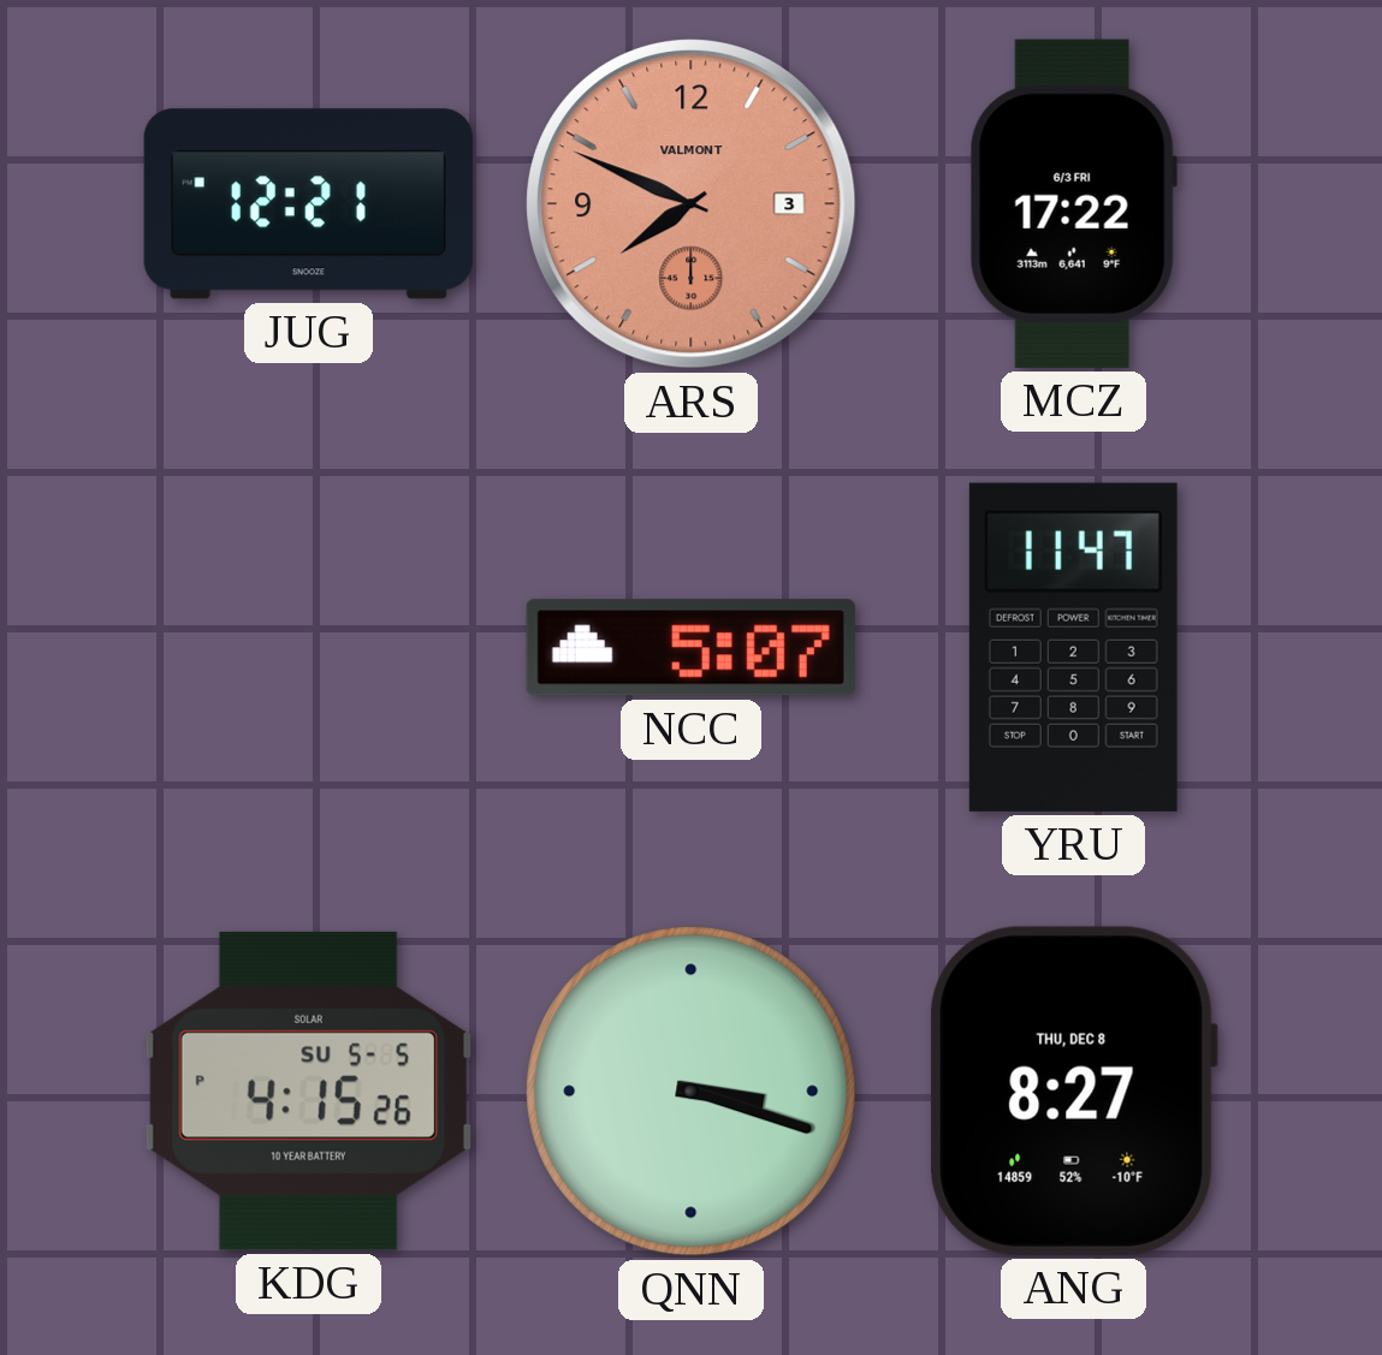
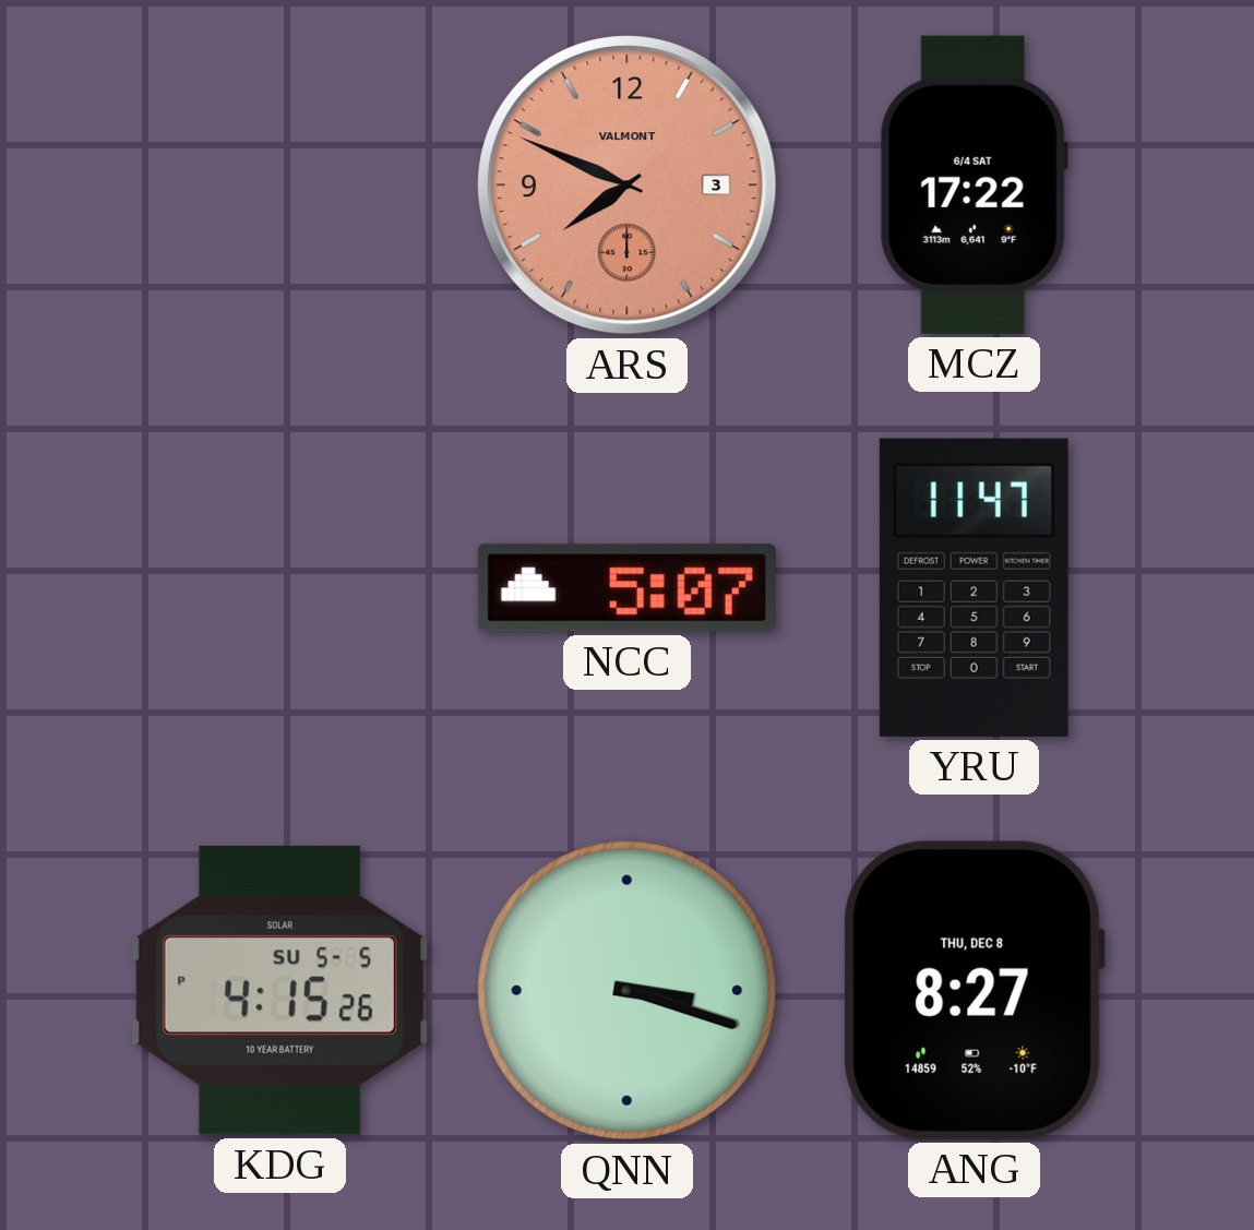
JUG: 12:21 -> none
MCZ date: 6/3 FRI -> 6/4 SAT
